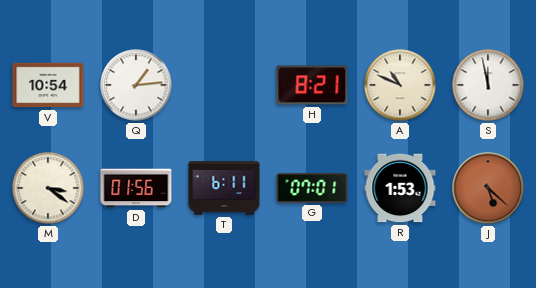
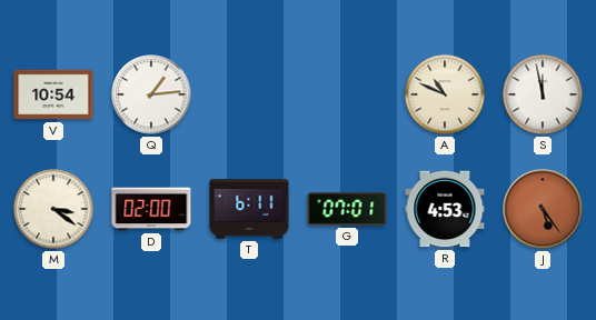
H: 8:21 -> none
D: 01:56 -> 02:00
R: 1:53 -> 4:53
J: 5:22 -> 5:24
